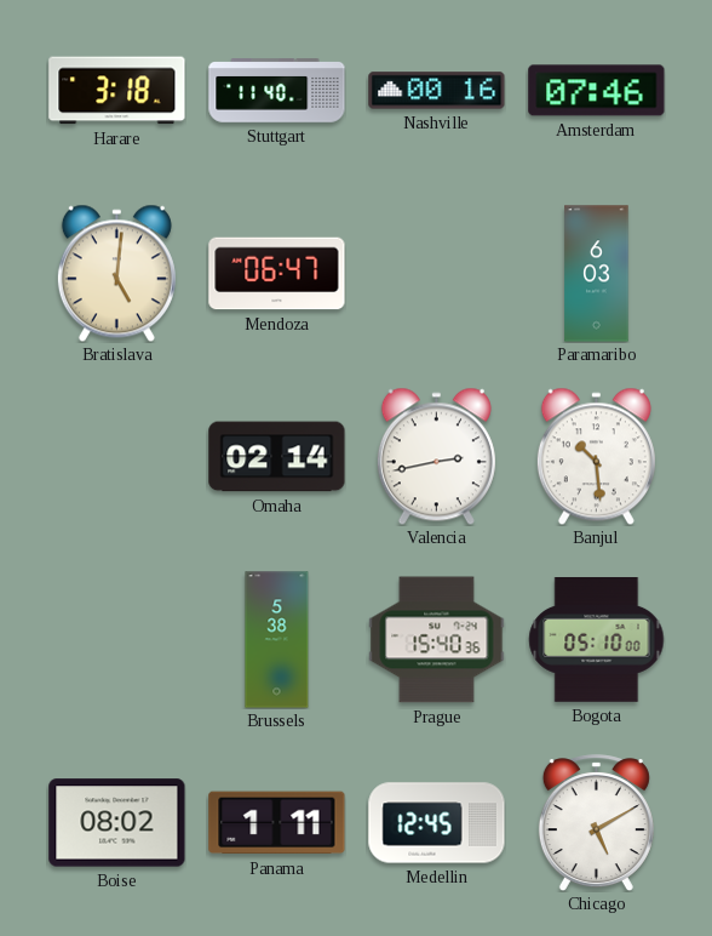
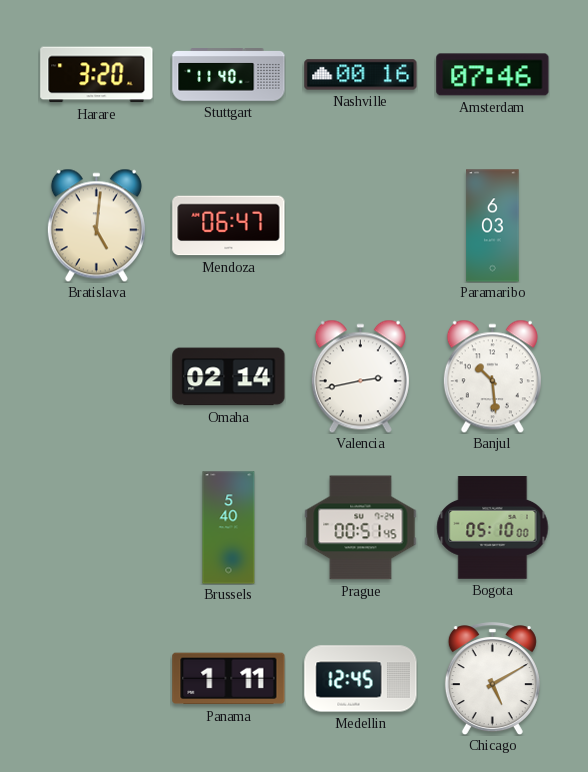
Harare: 3:18 -> 3:20
Brussels: 5:38 -> 5:40
Prague: 15:40 -> 00:51
Boise: 08:02 -> none
